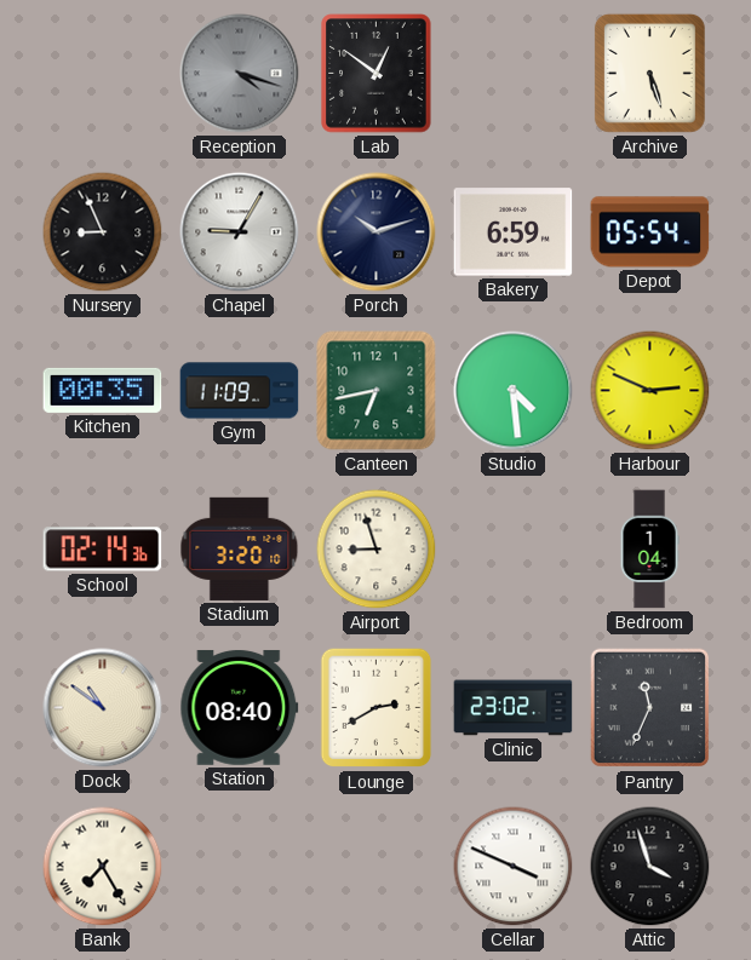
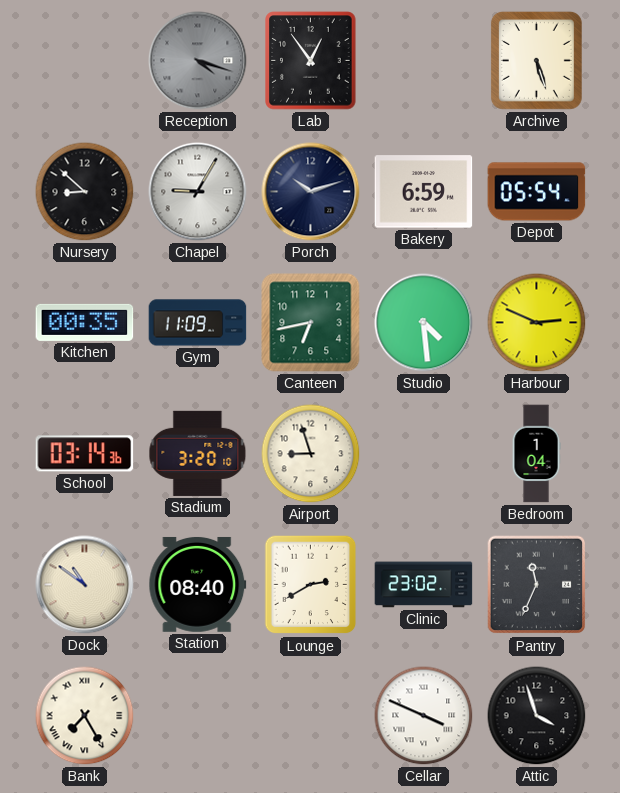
Lab: 12:51 -> 12:54
Nursery: 8:56 -> 8:52
School: 02:14 -> 03:14
